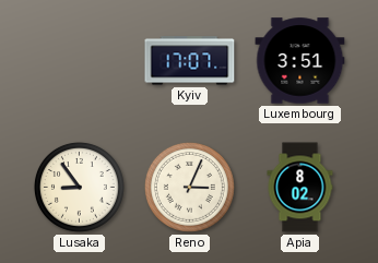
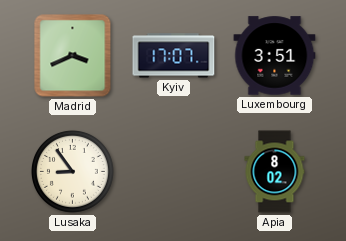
Madrid: none -> 3:41
Reno: 3:04 -> none
